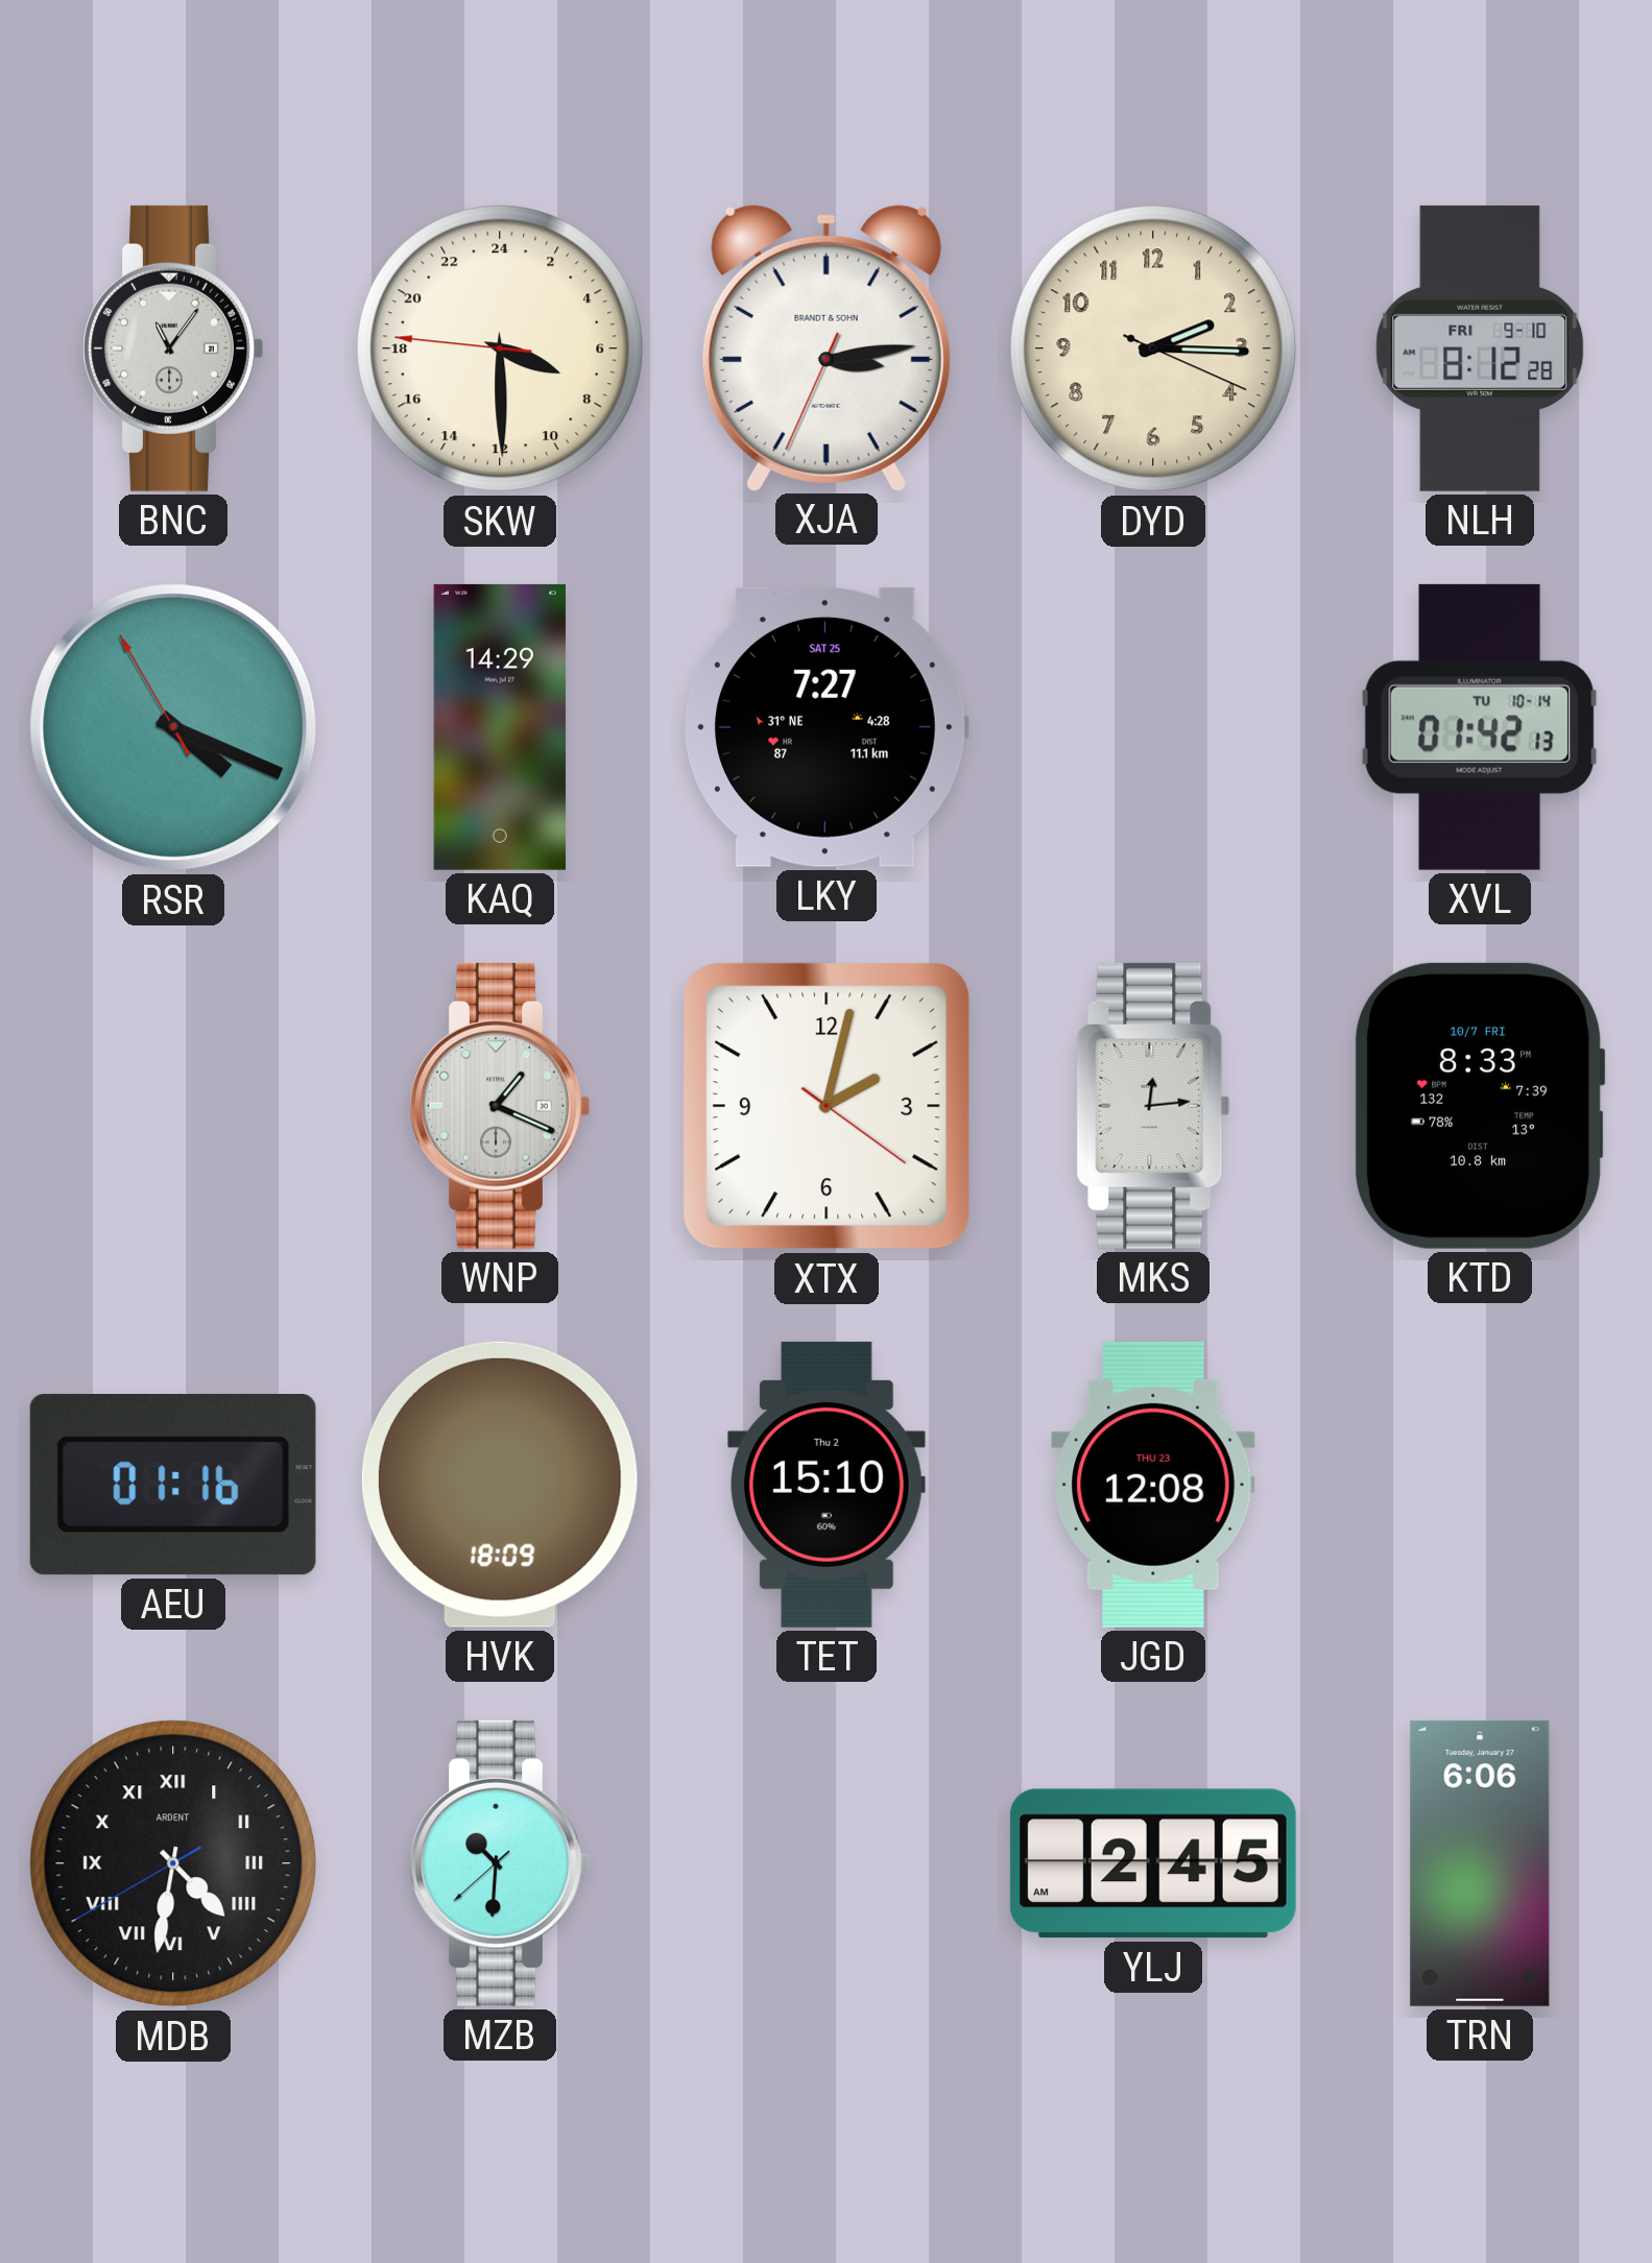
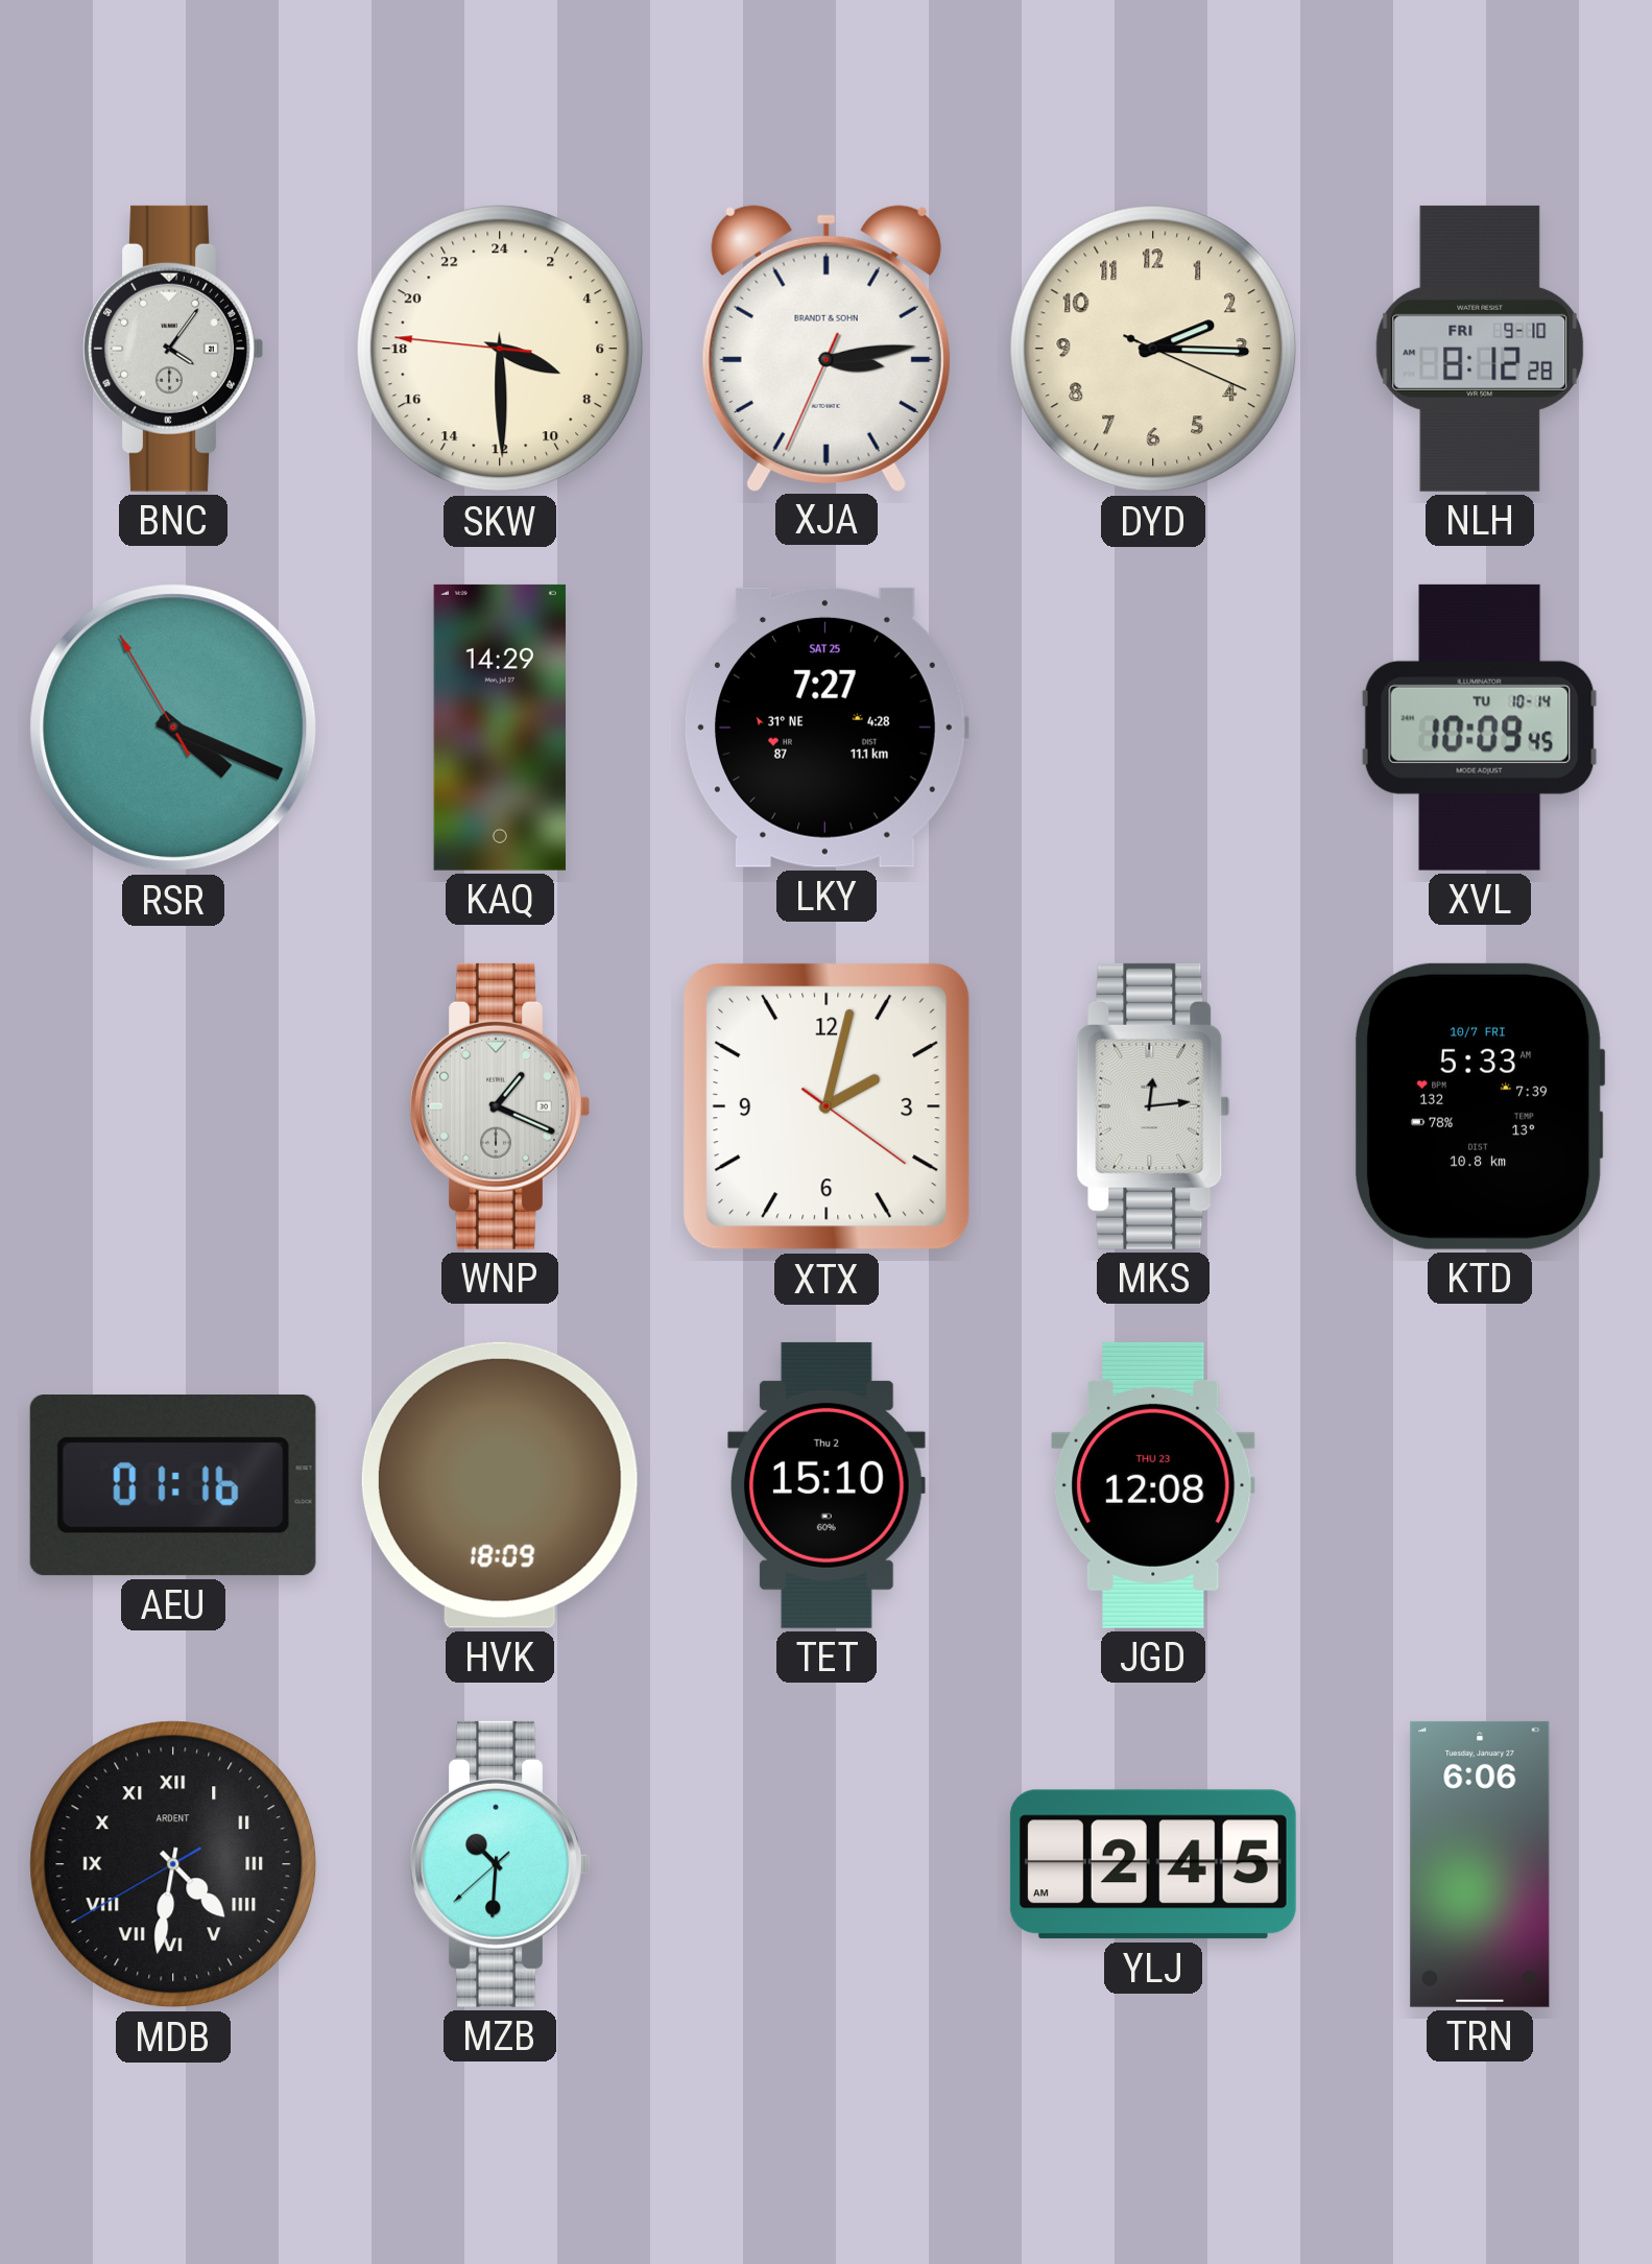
BNC: 11:06 -> 4:06
XVL: 01:42 -> 10:09
KTD: 8:33 -> 5:33
